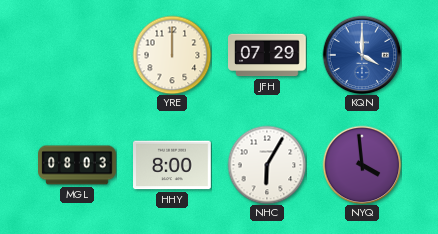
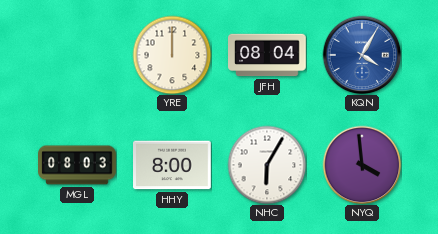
JFH: 07:29 -> 08:04
KQN: 4:00 -> 4:05
